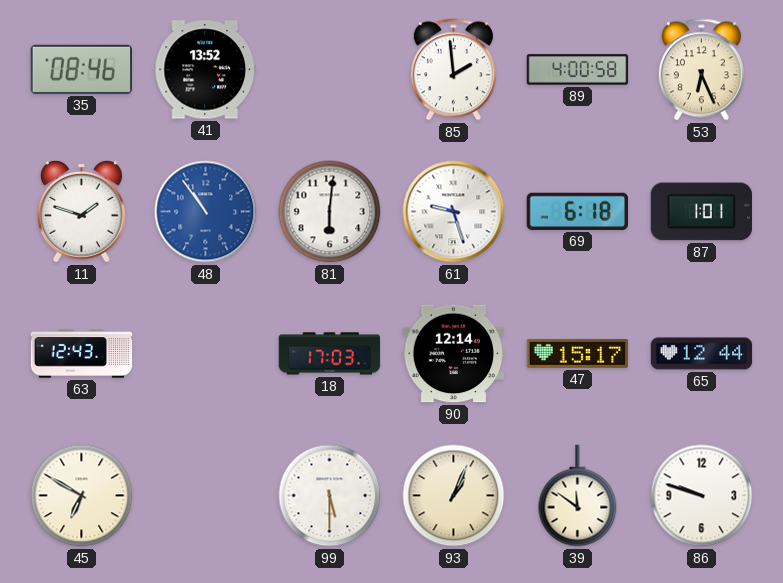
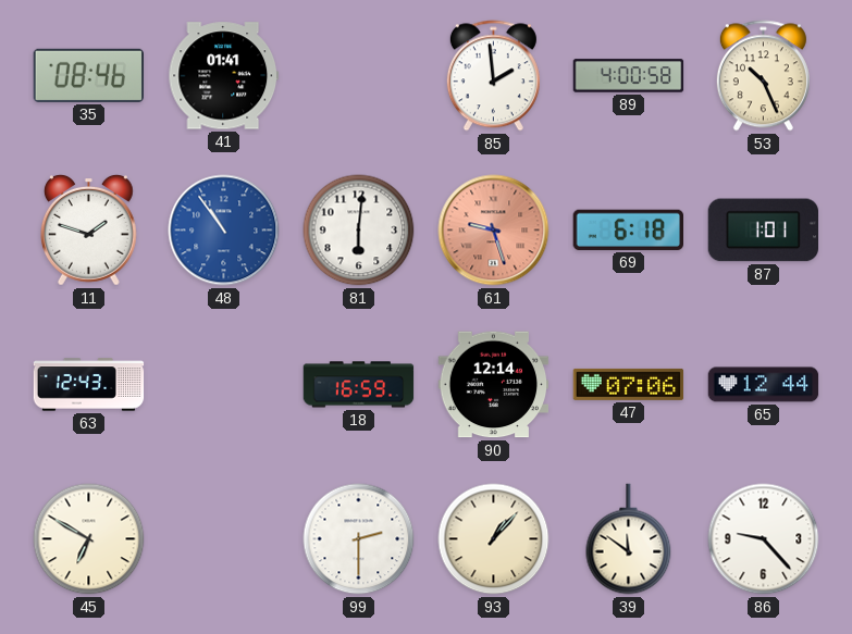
41: 13:52 -> 01:41
53: 6:26 -> 10:26
61 dial: white -> salmon
18: 17:03 -> 16:59
47: 15:17 -> 07:06
99: 5:30 -> 2:30
93: 1:04 -> 1:07
86: 9:48 -> 9:23
